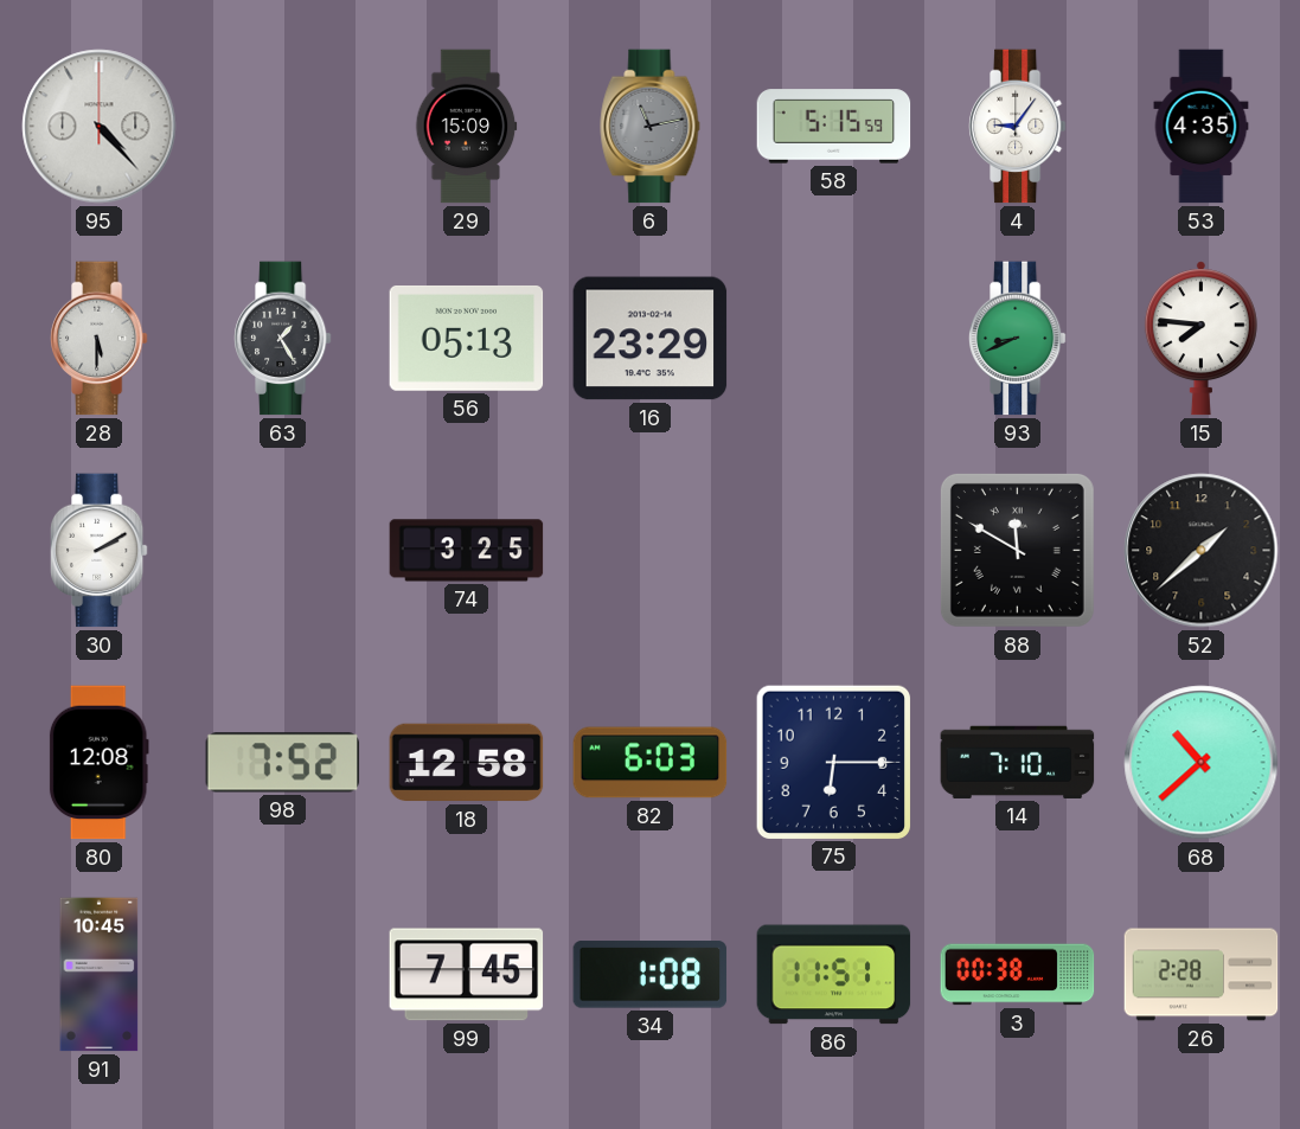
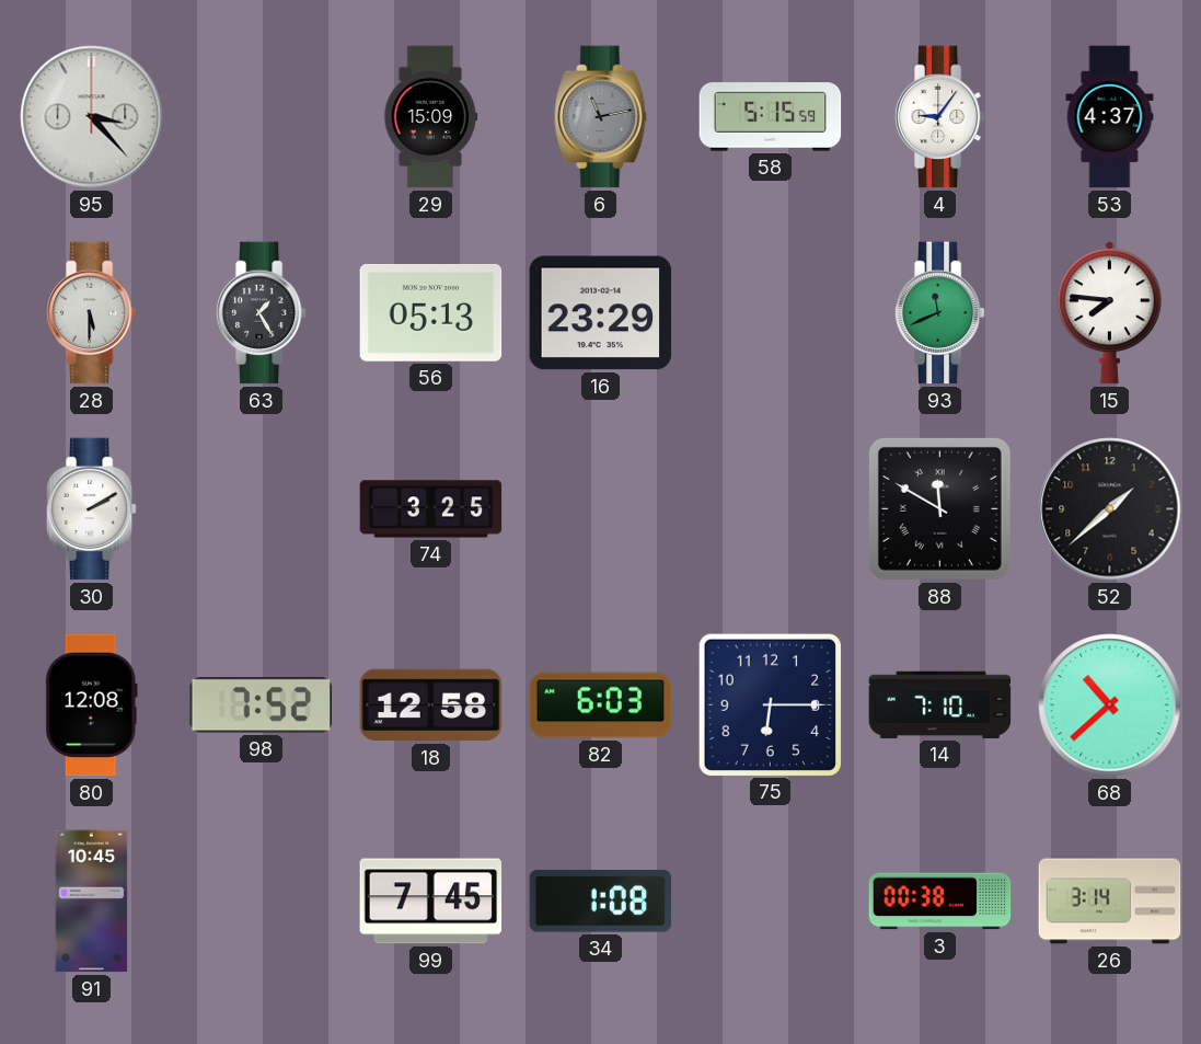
95: 4:23 -> 3:23
53: 4:35 -> 4:37
93: 8:41 -> 11:41
86: 11:51 -> none
26: 2:28 -> 3:14
